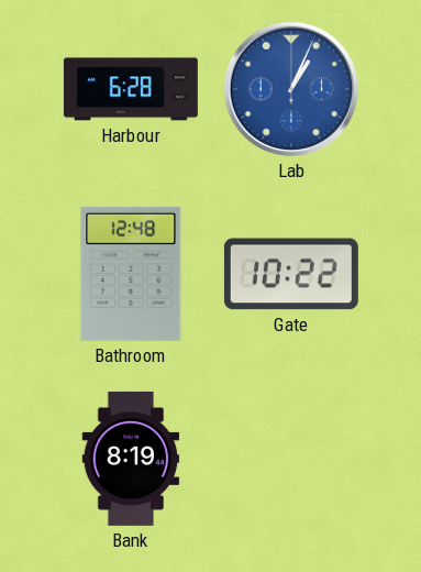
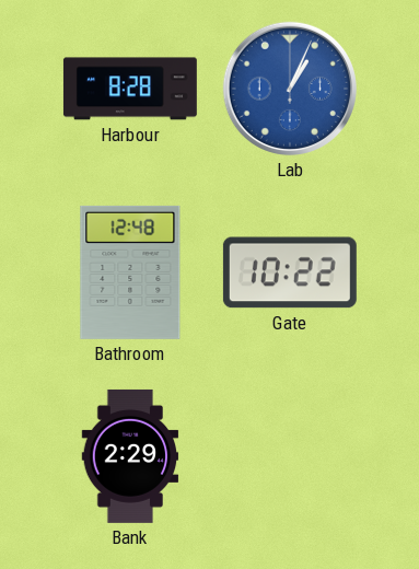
Harbour: 6:28 -> 8:28
Bank: 8:19 -> 2:29
